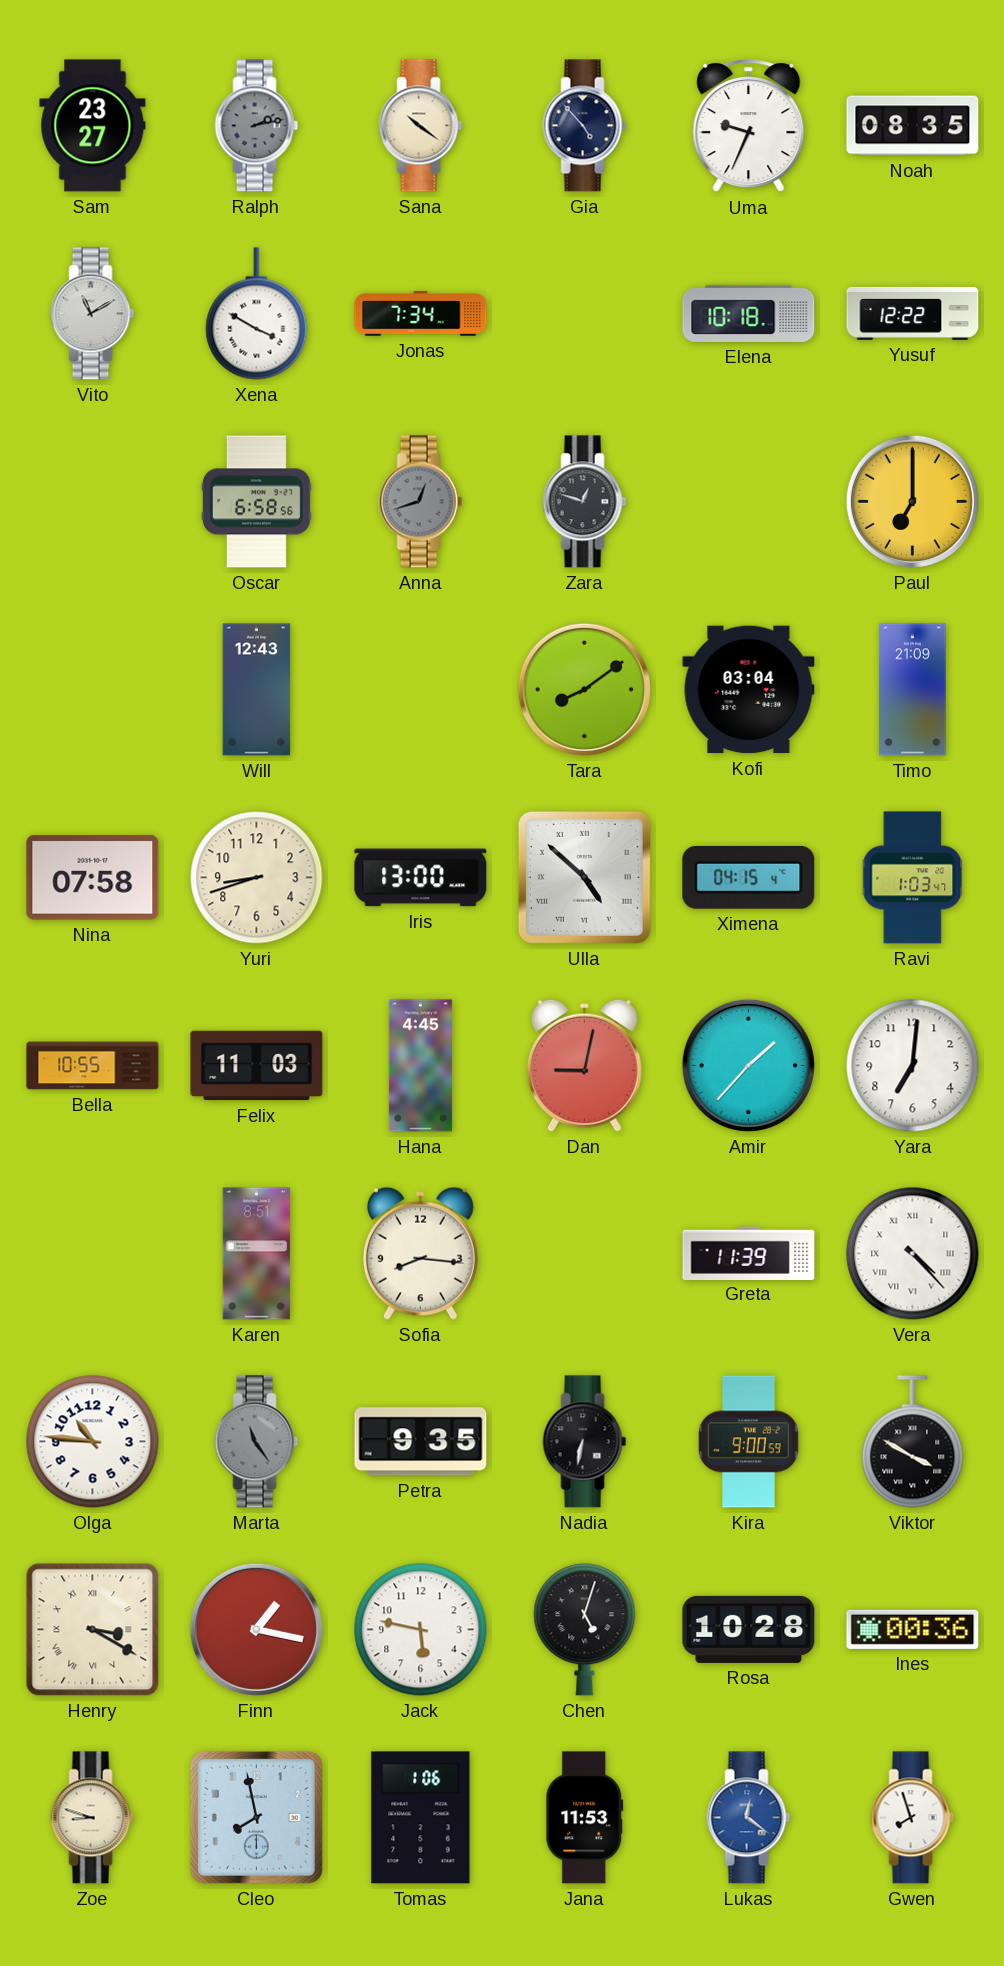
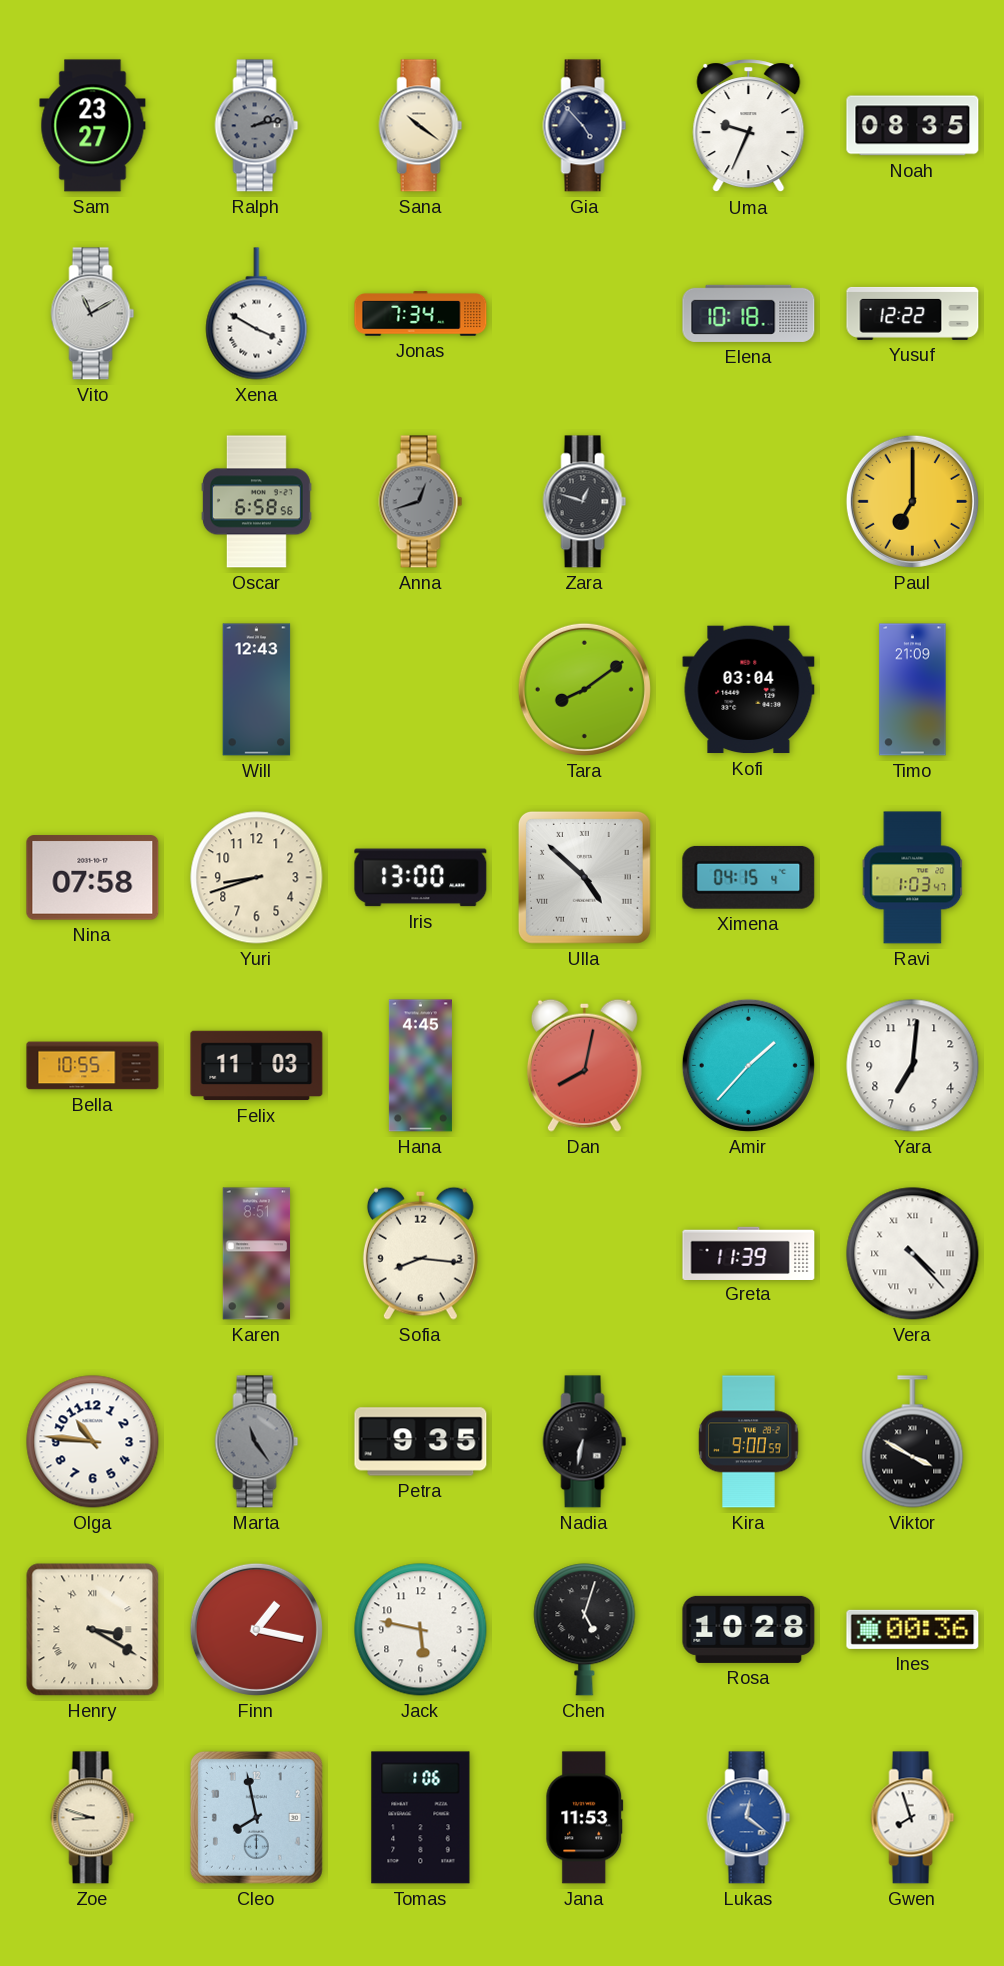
Dan: 9:02 -> 8:02
